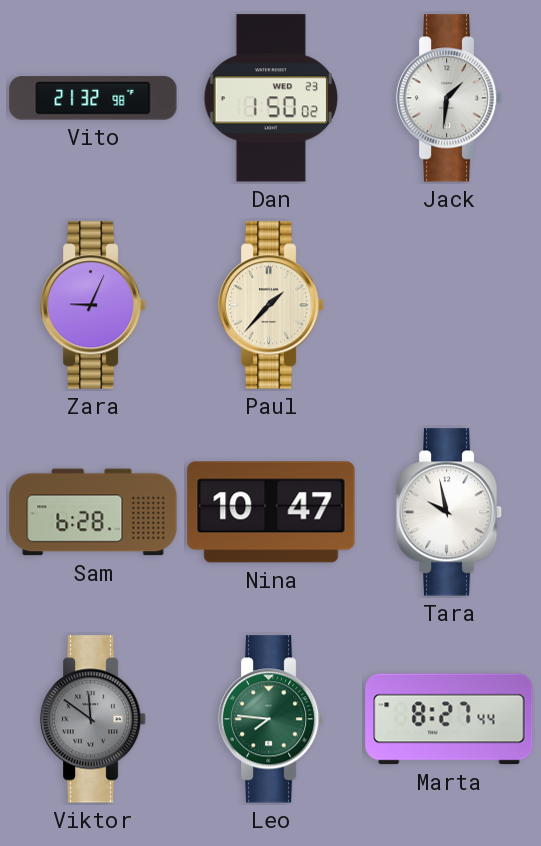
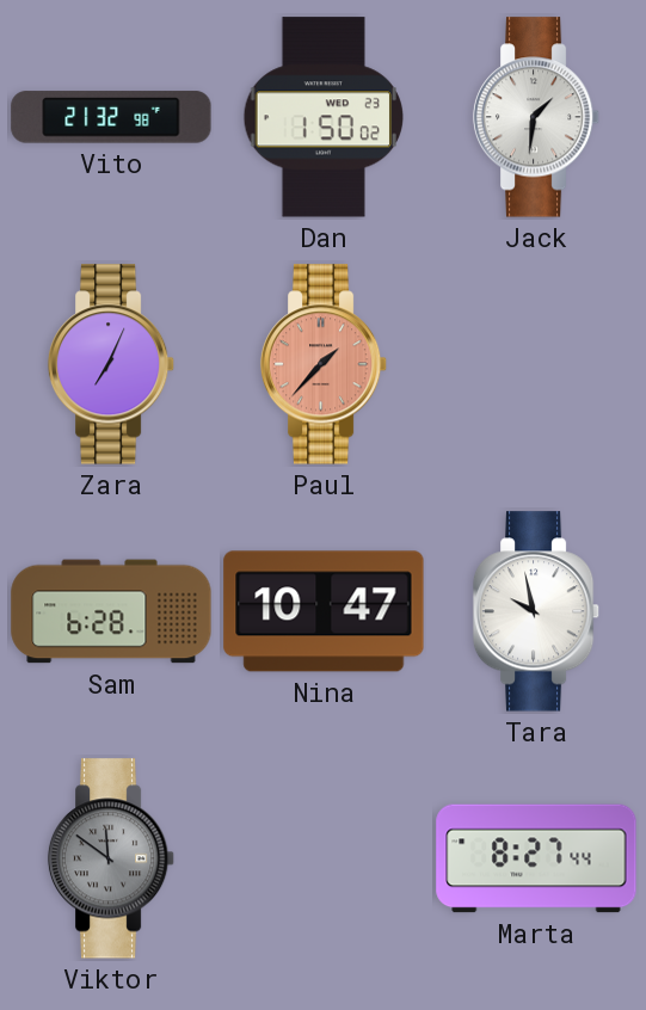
Zara: 9:04 -> 7:04
Paul dial: cream -> salmon
Leo: 7:46 -> none
